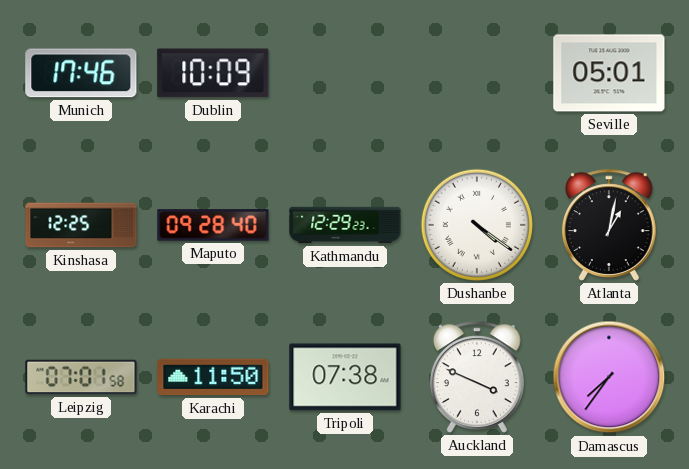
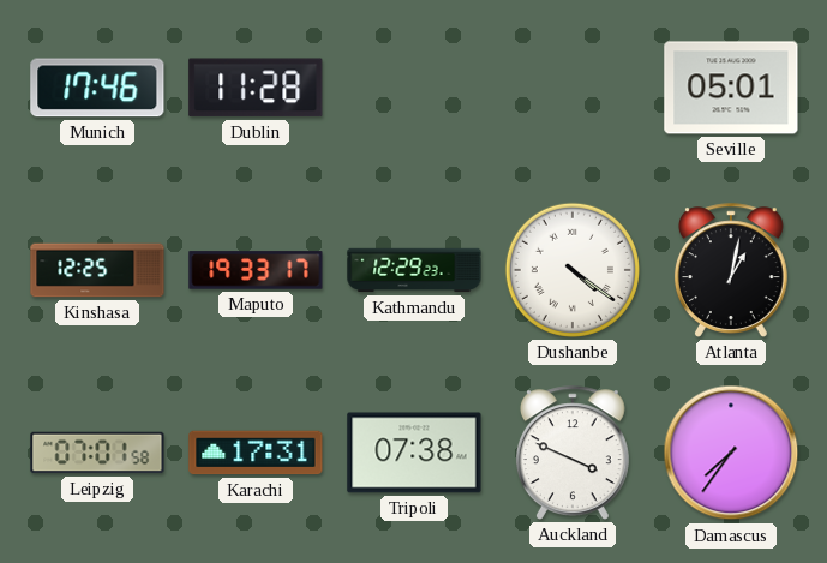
Dublin: 10:09 -> 11:28
Maputo: 09:28 -> 19:33
Karachi: 11:50 -> 17:31
